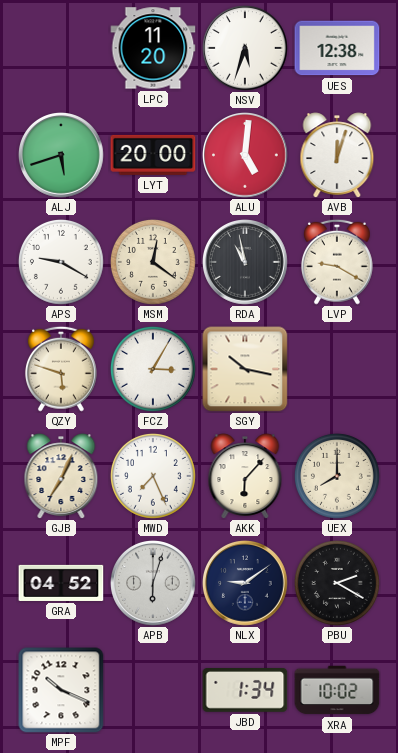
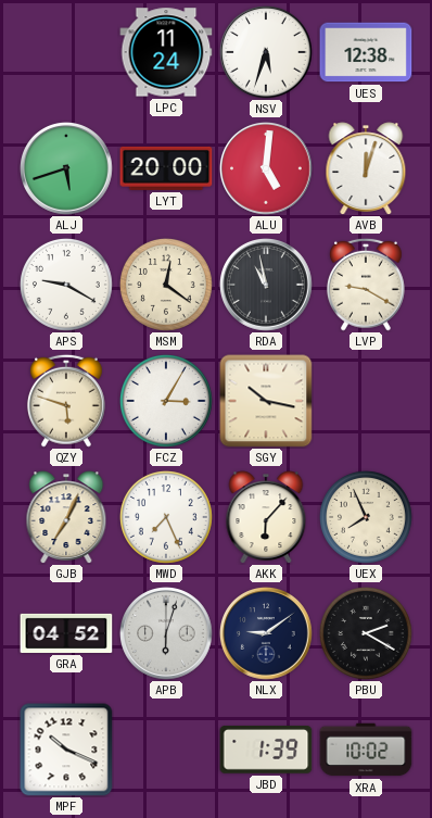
LPC: 11:20 -> 11:24
UEX: 8:00 -> 7:56
JBD: 1:34 -> 1:39
